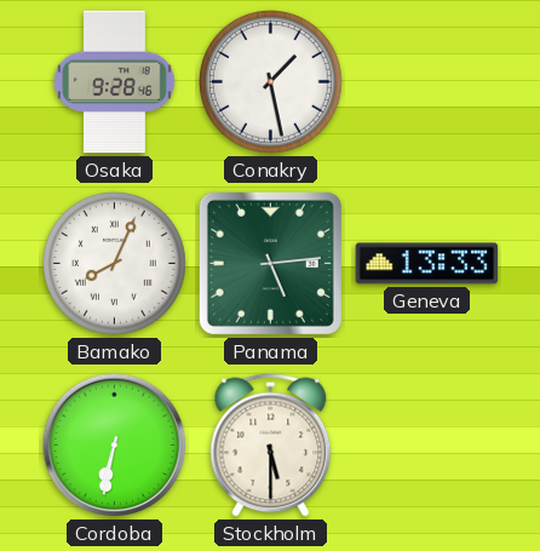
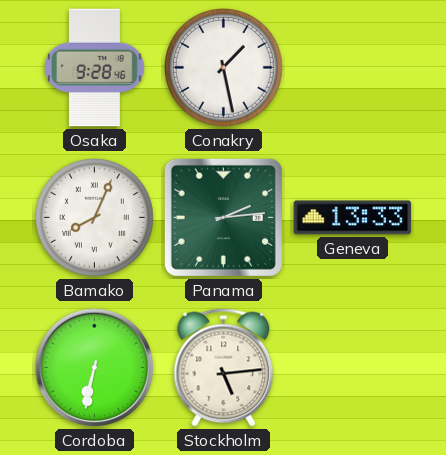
Panama: 5:14 -> 2:14
Stockholm: 5:30 -> 5:14
